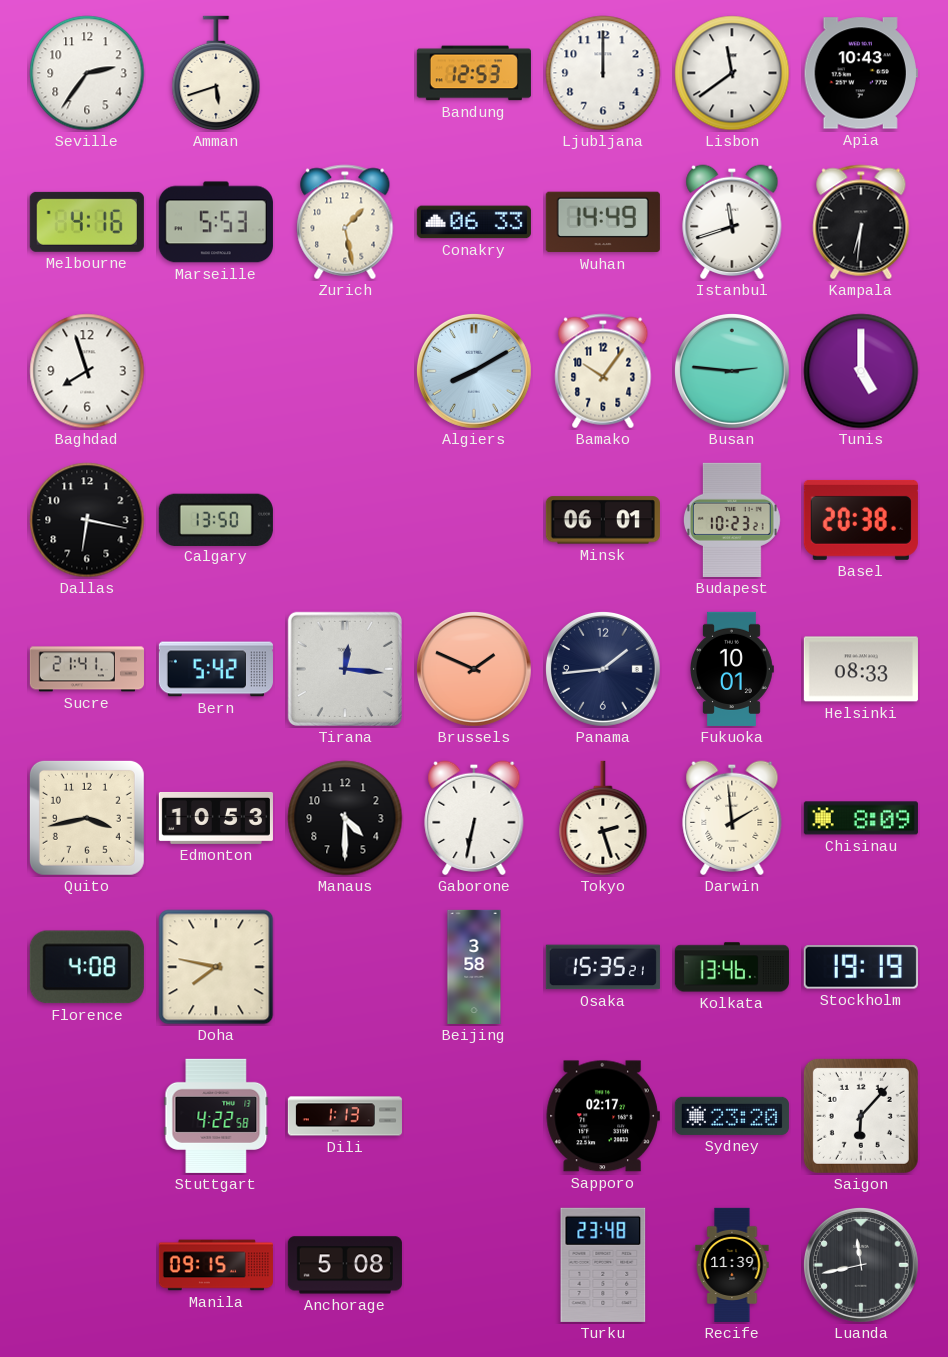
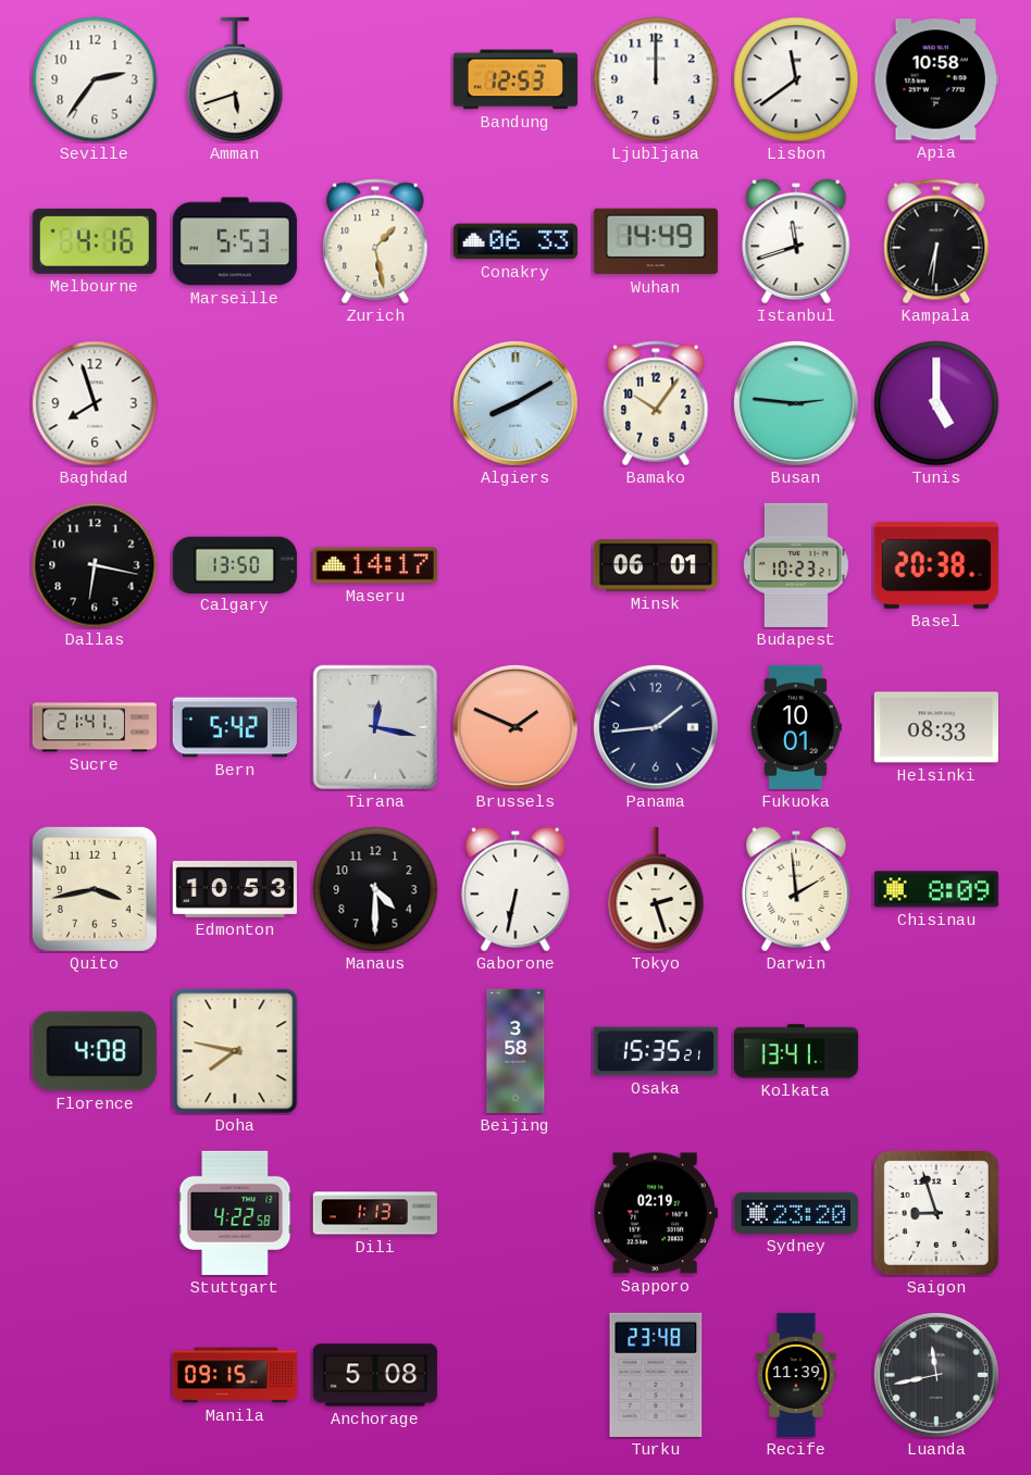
Apia: 10:43 -> 10:58
Maseru: none -> 14:17
Tirana: 12:16 -> 12:17
Kolkata: 13:46 -> 13:41
Stockholm: 19:19 -> none
Sapporo: 02:17 -> 02:19
Saigon: 6:07 -> 8:57
